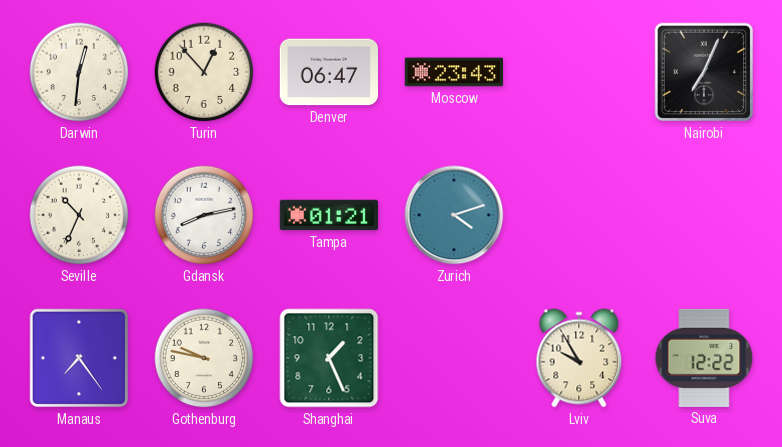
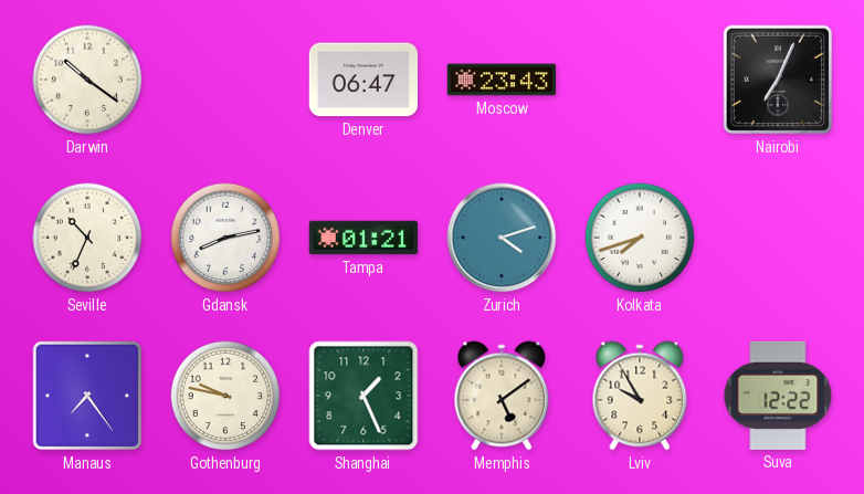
Darwin: 12:31 -> 10:21
Turin: 12:53 -> none
Kolkata: none -> 7:42
Memphis: none -> 5:09
